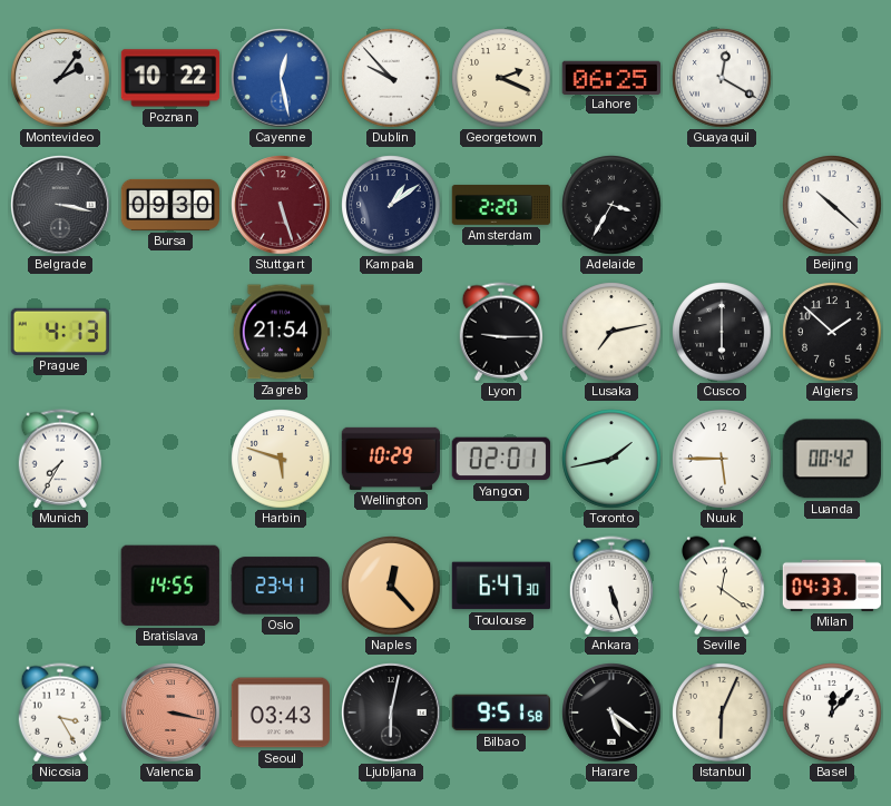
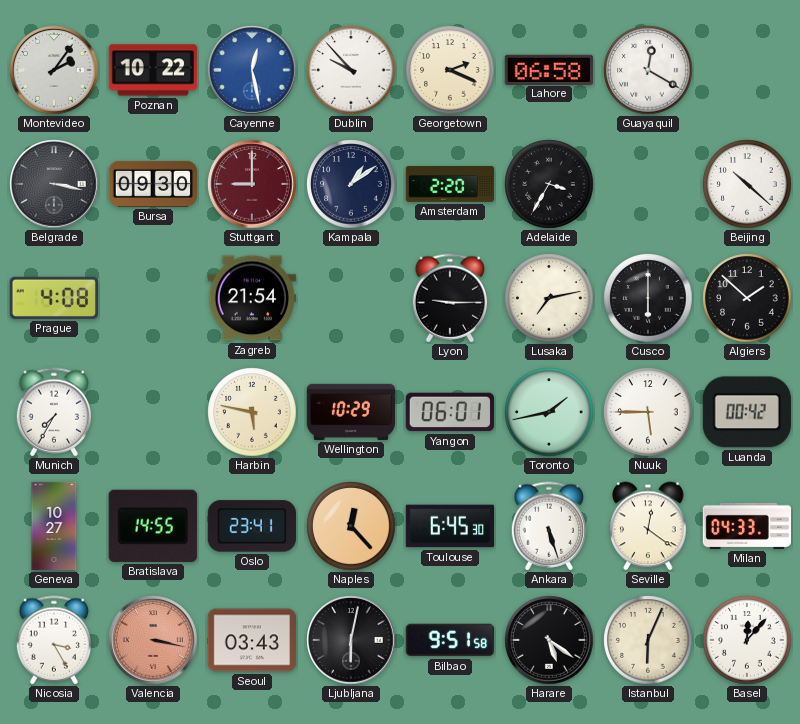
Lahore: 06:25 -> 06:58
Stuttgart: 5:27 -> 9:00
Prague: 4:13 -> 4:08
Harbin: 5:48 -> 5:47
Yangon: 02:01 -> 06:01
Geneva: none -> 10:27
Toulouse: 6:47 -> 6:45
